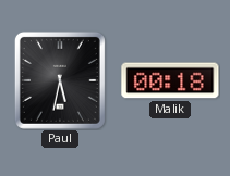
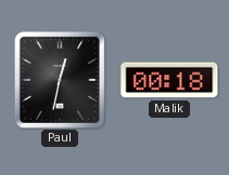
Paul: 5:32 -> 12:32
